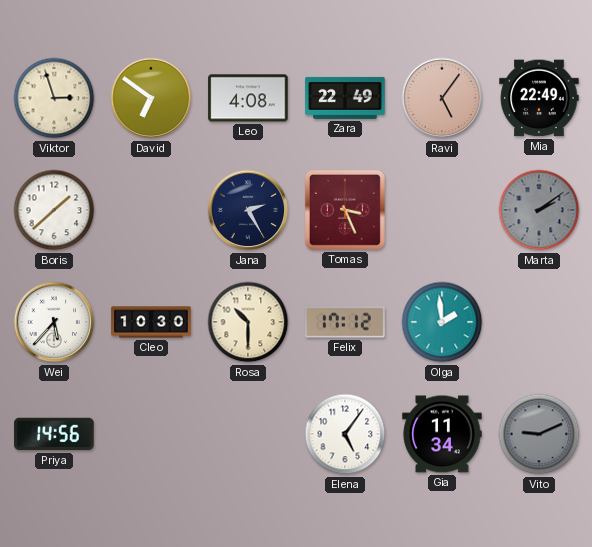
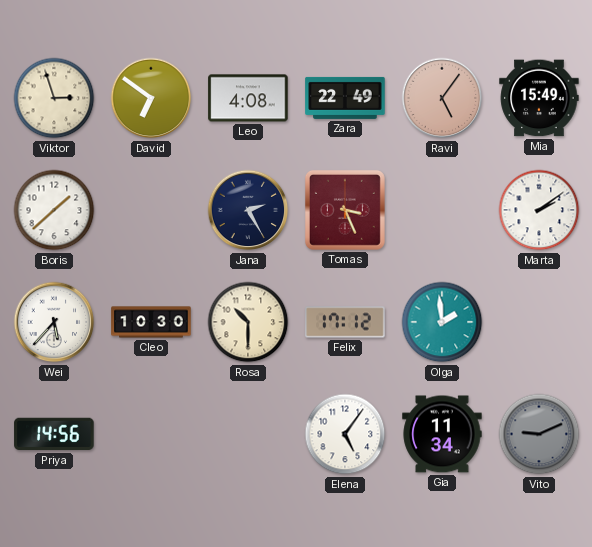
Mia: 22:49 -> 15:49
Marta dial: grey -> white
